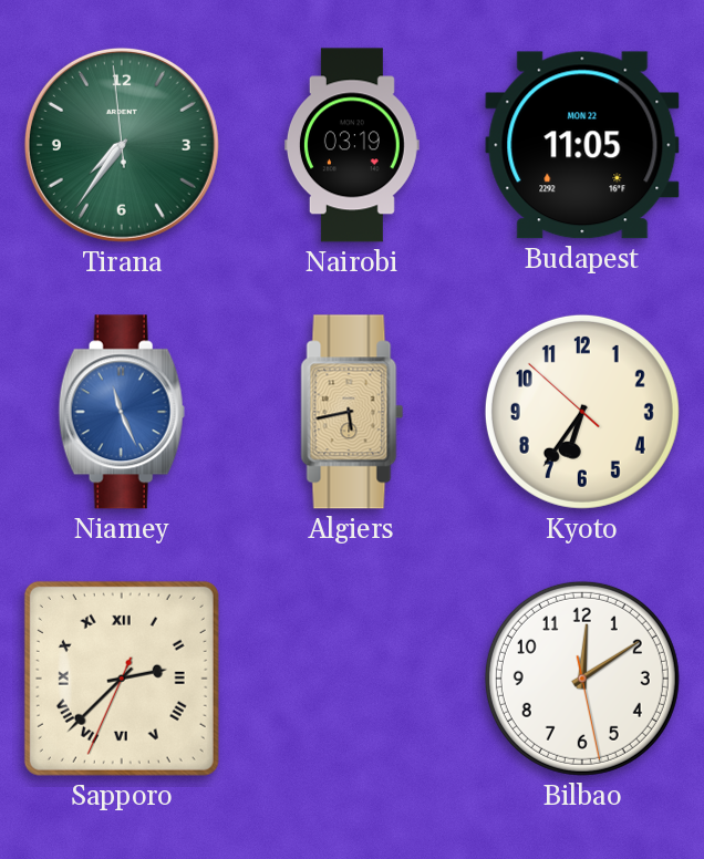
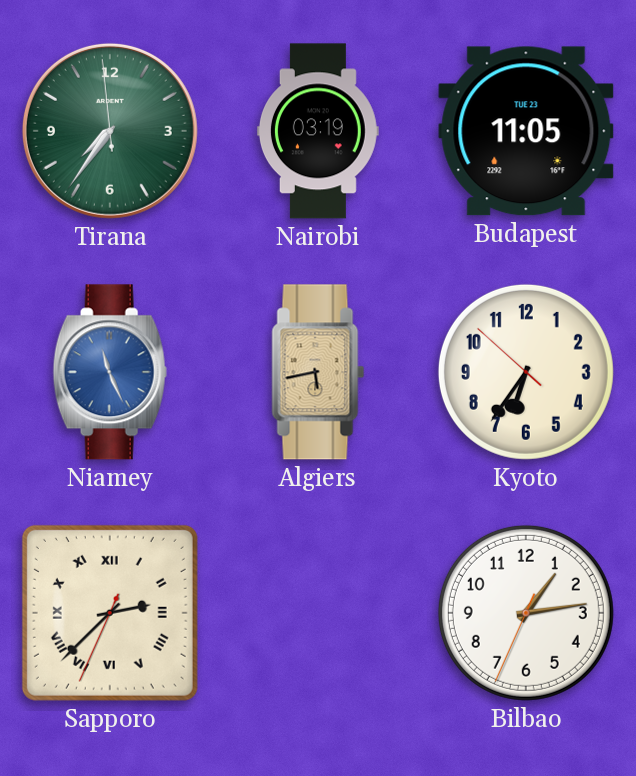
Budapest date: MON 22 -> TUE 23
Bilbao: 12:09 -> 1:13
